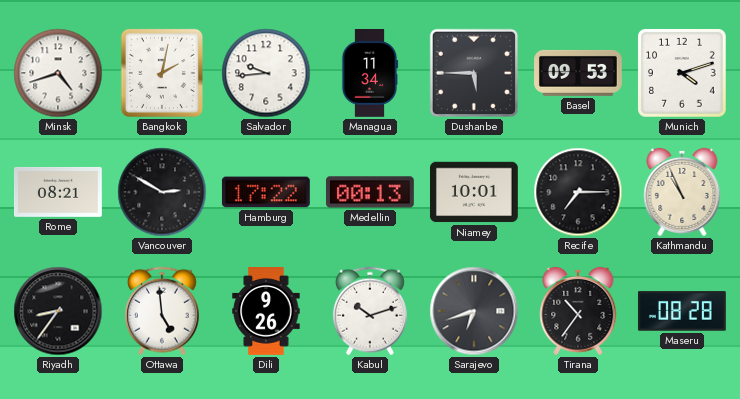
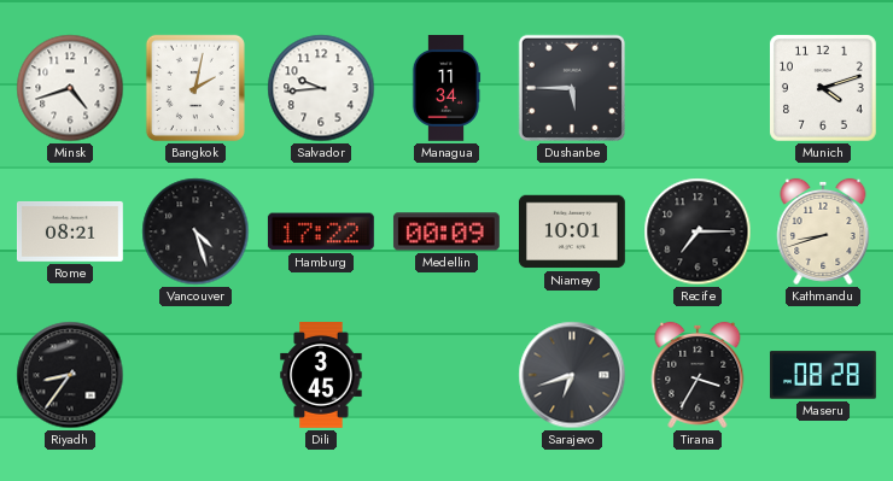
Basel: 09:53 -> none
Vancouver: 2:50 -> 4:27
Medellin: 00:13 -> 00:09
Kathmandu: 10:56 -> 8:42
Ottawa: 4:59 -> none
Dili: 9:26 -> 3:45
Kabul: 10:12 -> none
Tirana: 10:36 -> 3:35
